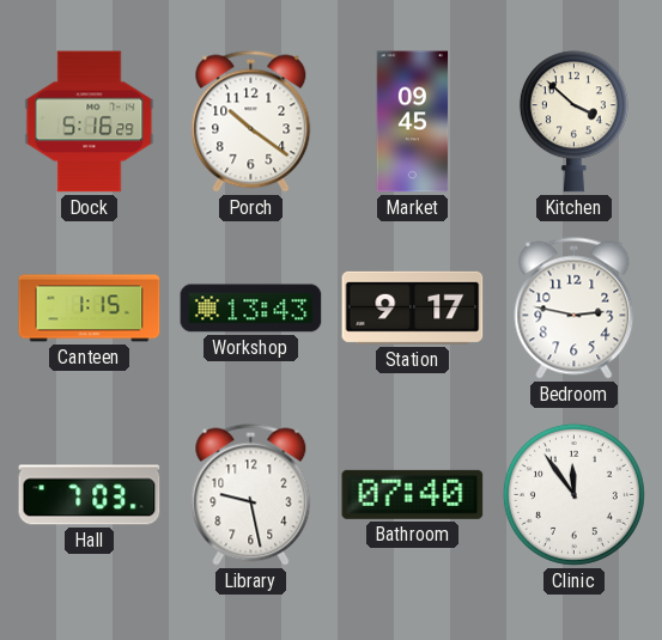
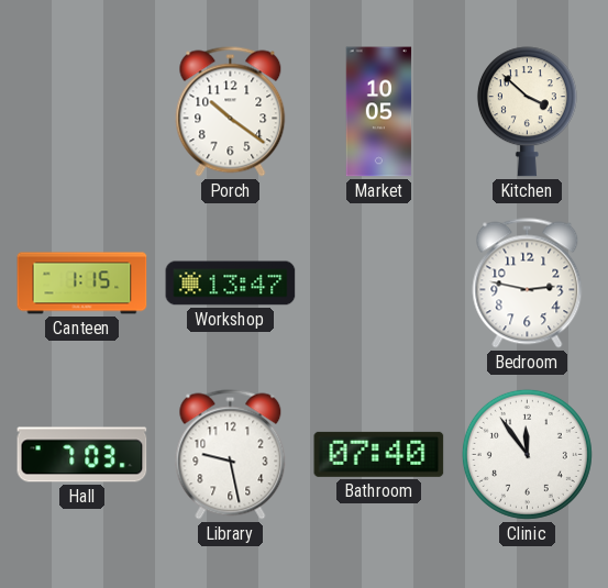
Dock: 5:16 -> none
Market: 09:45 -> 10:05
Workshop: 13:43 -> 13:47
Station: 9:17 -> none
